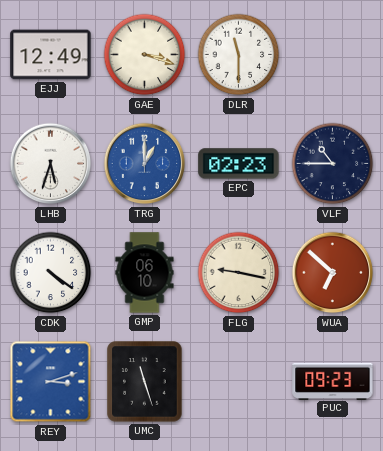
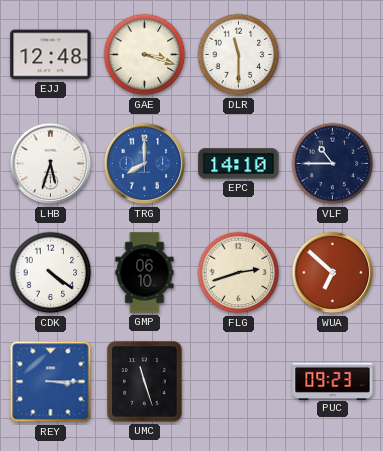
EJJ: 12:49 -> 12:48
TRG: 1:00 -> 8:00
EPC: 02:23 -> 14:10
FLG: 9:17 -> 2:42
REY: 3:12 -> 3:15
